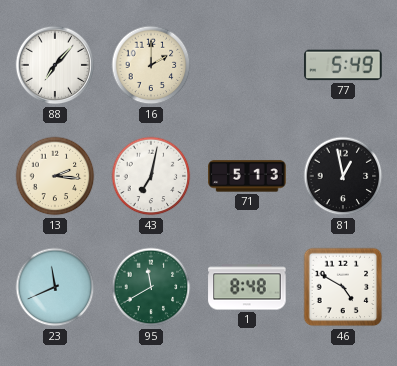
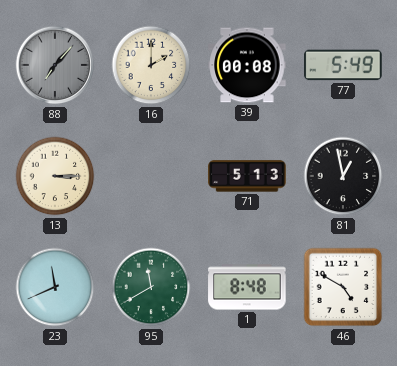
88 dial: white -> grey
39: none -> 00:08
13: 2:16 -> 3:15
43: 7:02 -> none
